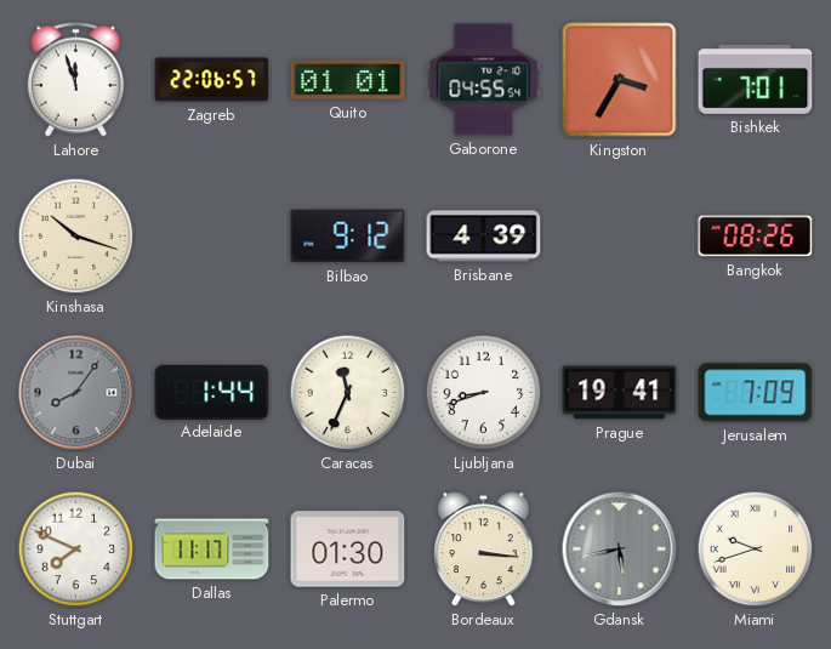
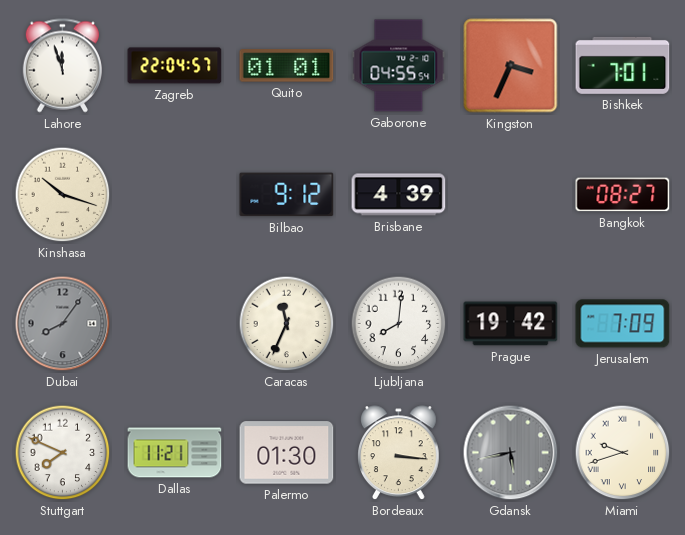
Zagreb: 22:06 -> 22:04
Kingston: 3:35 -> 3:34
Bangkok: 08:26 -> 08:27
Adelaide: 1:44 -> none
Ljubljana: 8:42 -> 8:01
Prague: 19:41 -> 19:42
Dallas: 11:17 -> 11:21
